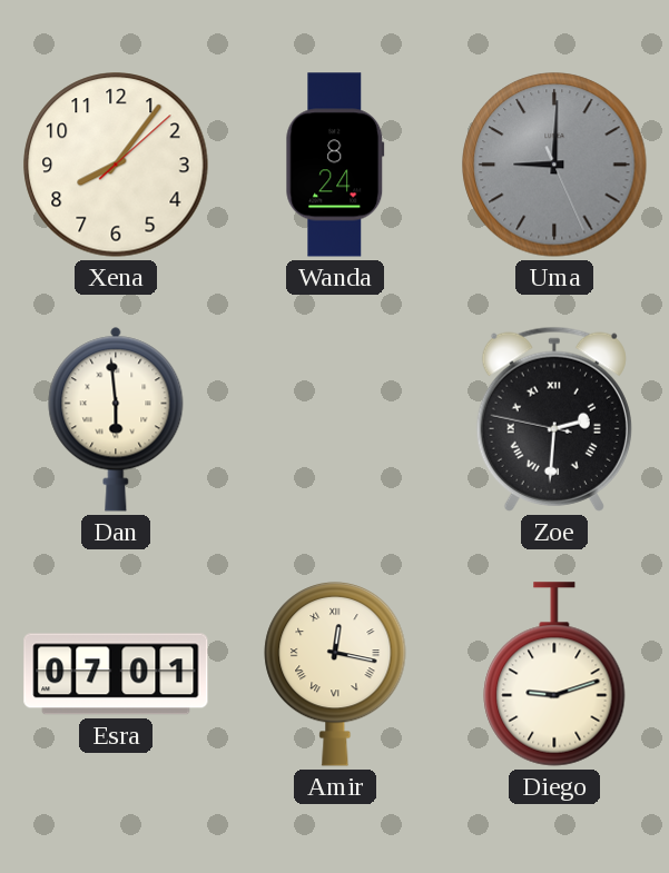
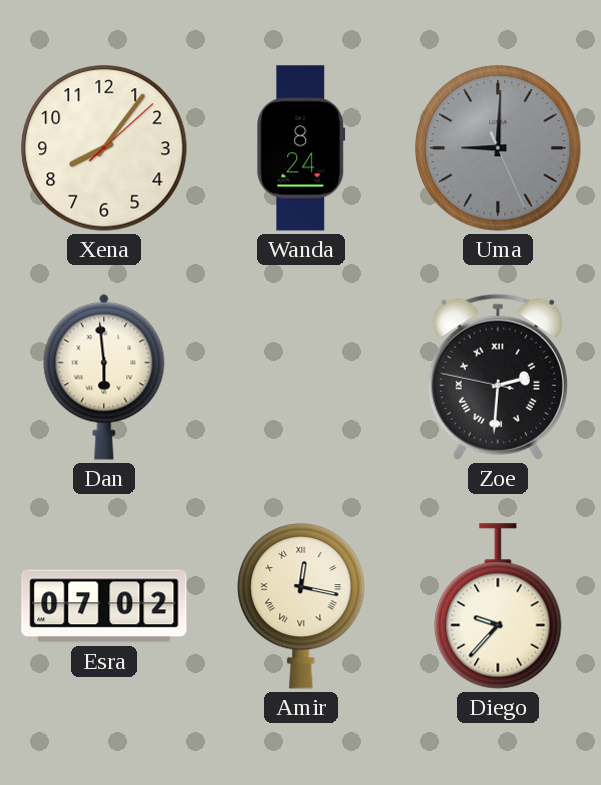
Esra: 07:01 -> 07:02
Diego: 9:12 -> 9:37
